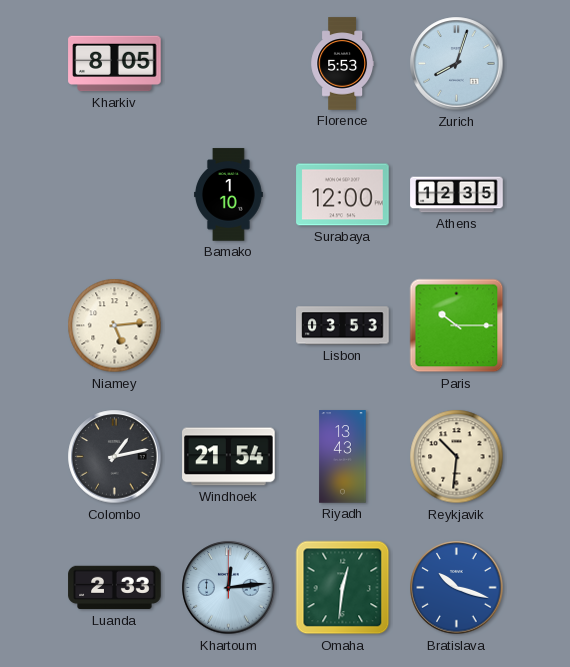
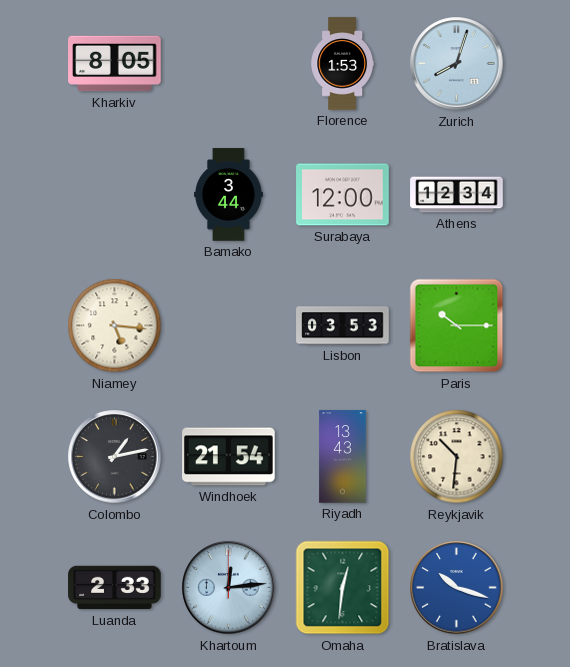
Florence: 5:53 -> 1:53
Bamako: 1:10 -> 3:44
Athens: 12:35 -> 12:34
Niamey: 5:14 -> 5:16
